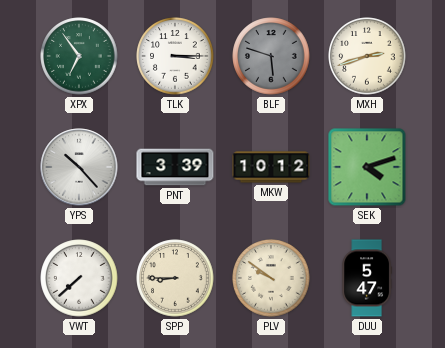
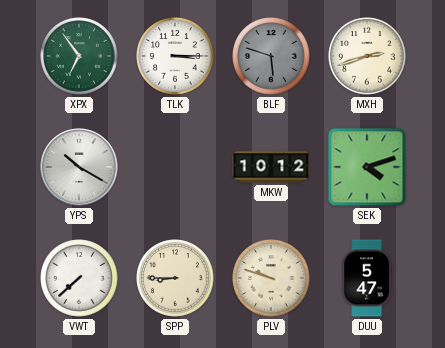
YPS: 10:23 -> 10:20
PNT: 3:39 -> none
PLV: 9:51 -> 9:48
